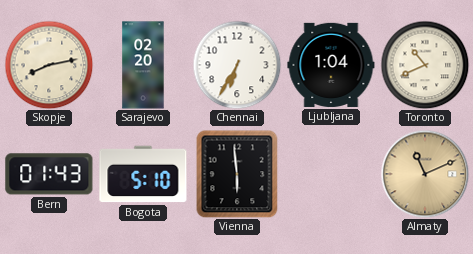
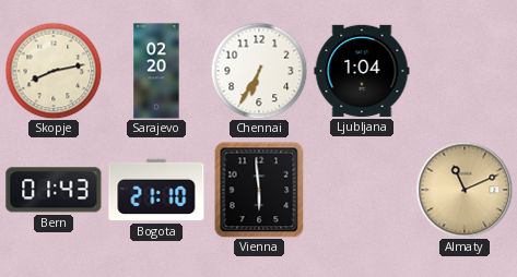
Toronto: 10:41 -> none
Bogota: 5:10 -> 21:10
